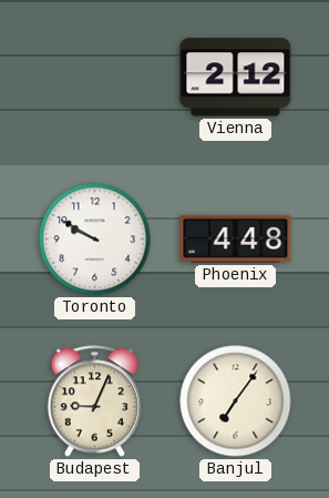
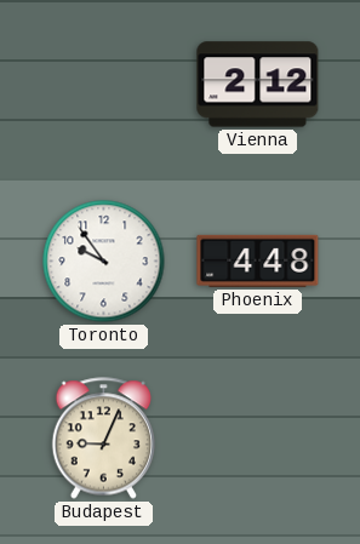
Toronto: 9:50 -> 9:54
Banjul: 7:06 -> none
